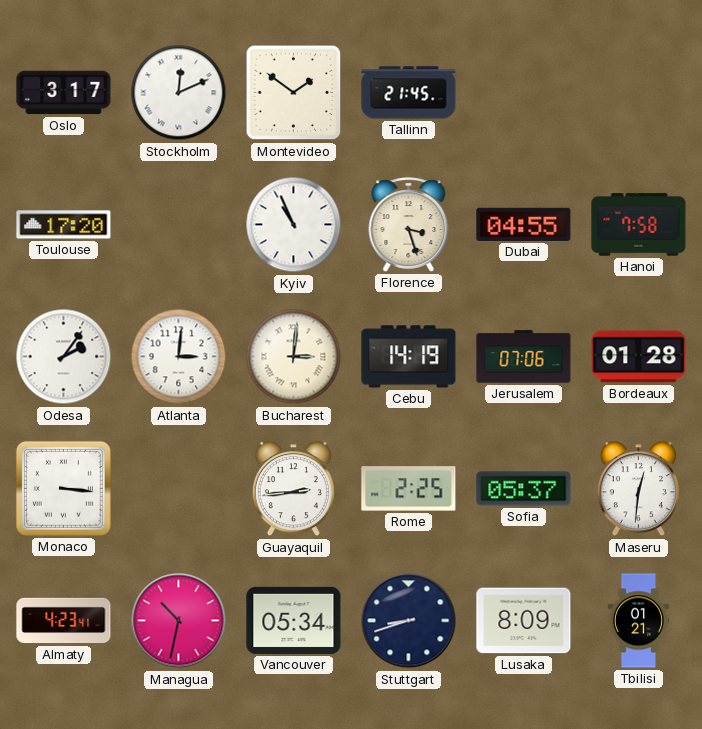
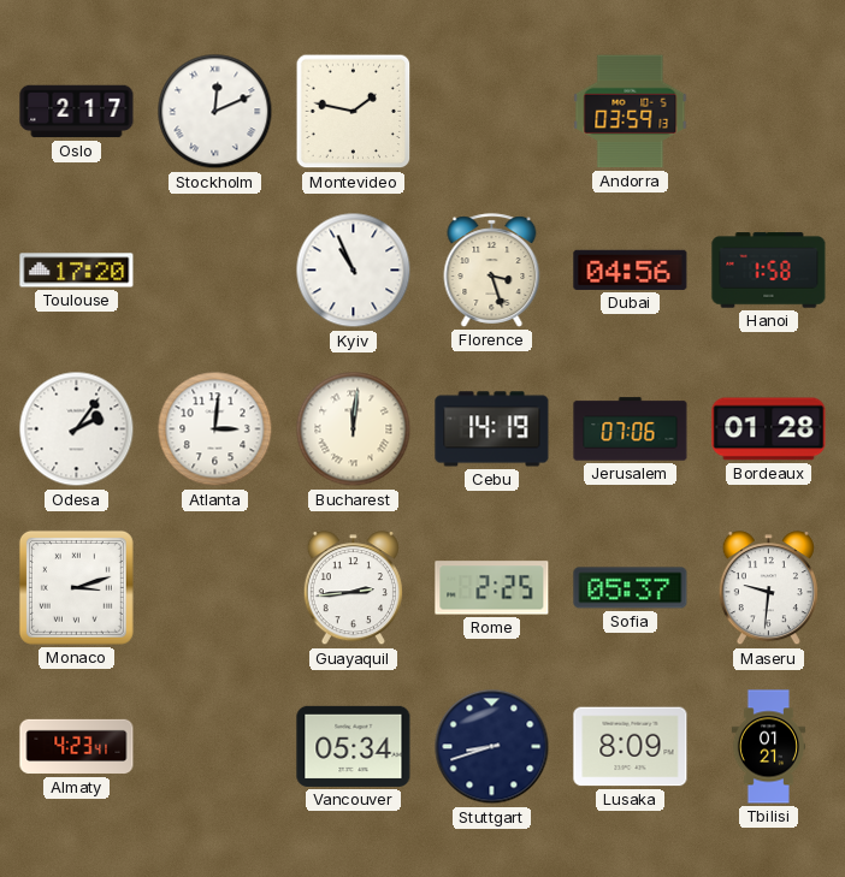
Oslo: 3:17 -> 2:17
Montevideo: 1:51 -> 1:47
Tallinn: 21:45 -> none
Andorra: none -> 03:59
Dubai: 04:55 -> 04:56
Hanoi: 7:58 -> 1:58
Bucharest: 3:01 -> 12:01
Monaco: 3:16 -> 3:12
Maseru: 12:31 -> 9:31
Managua: 10:32 -> none
